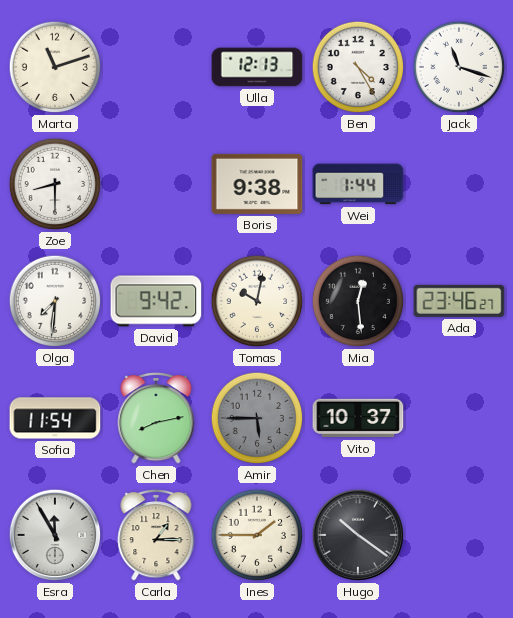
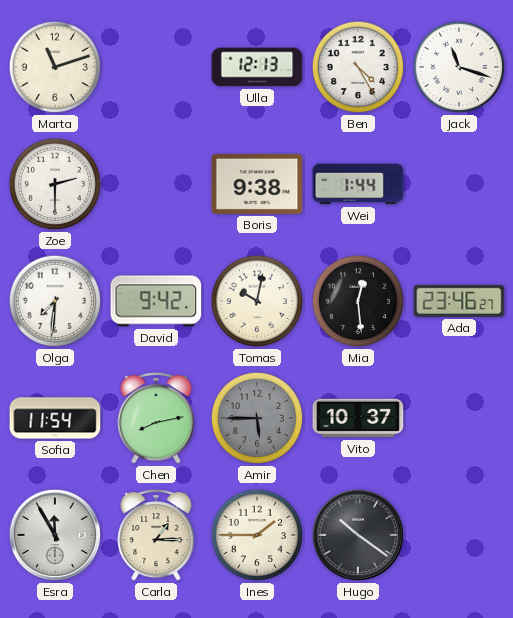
Zoe: 8:30 -> 2:30
